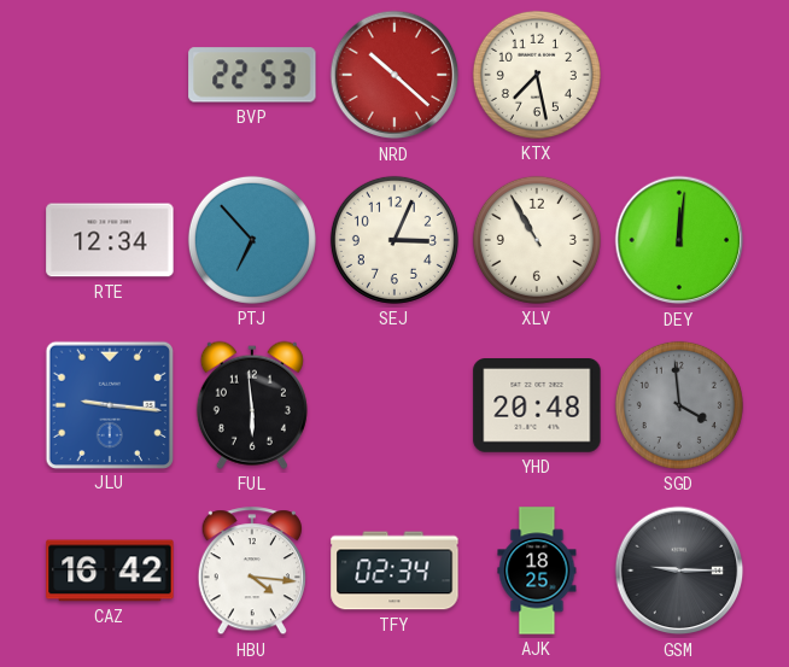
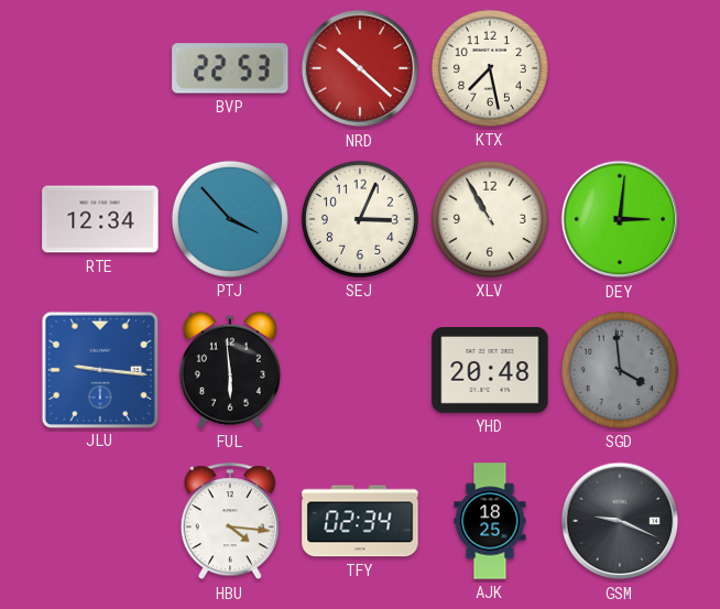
PTJ: 6:53 -> 3:53
DEY: 12:01 -> 3:01
CAZ: 16:42 -> none
GSM: 9:15 -> 9:19
